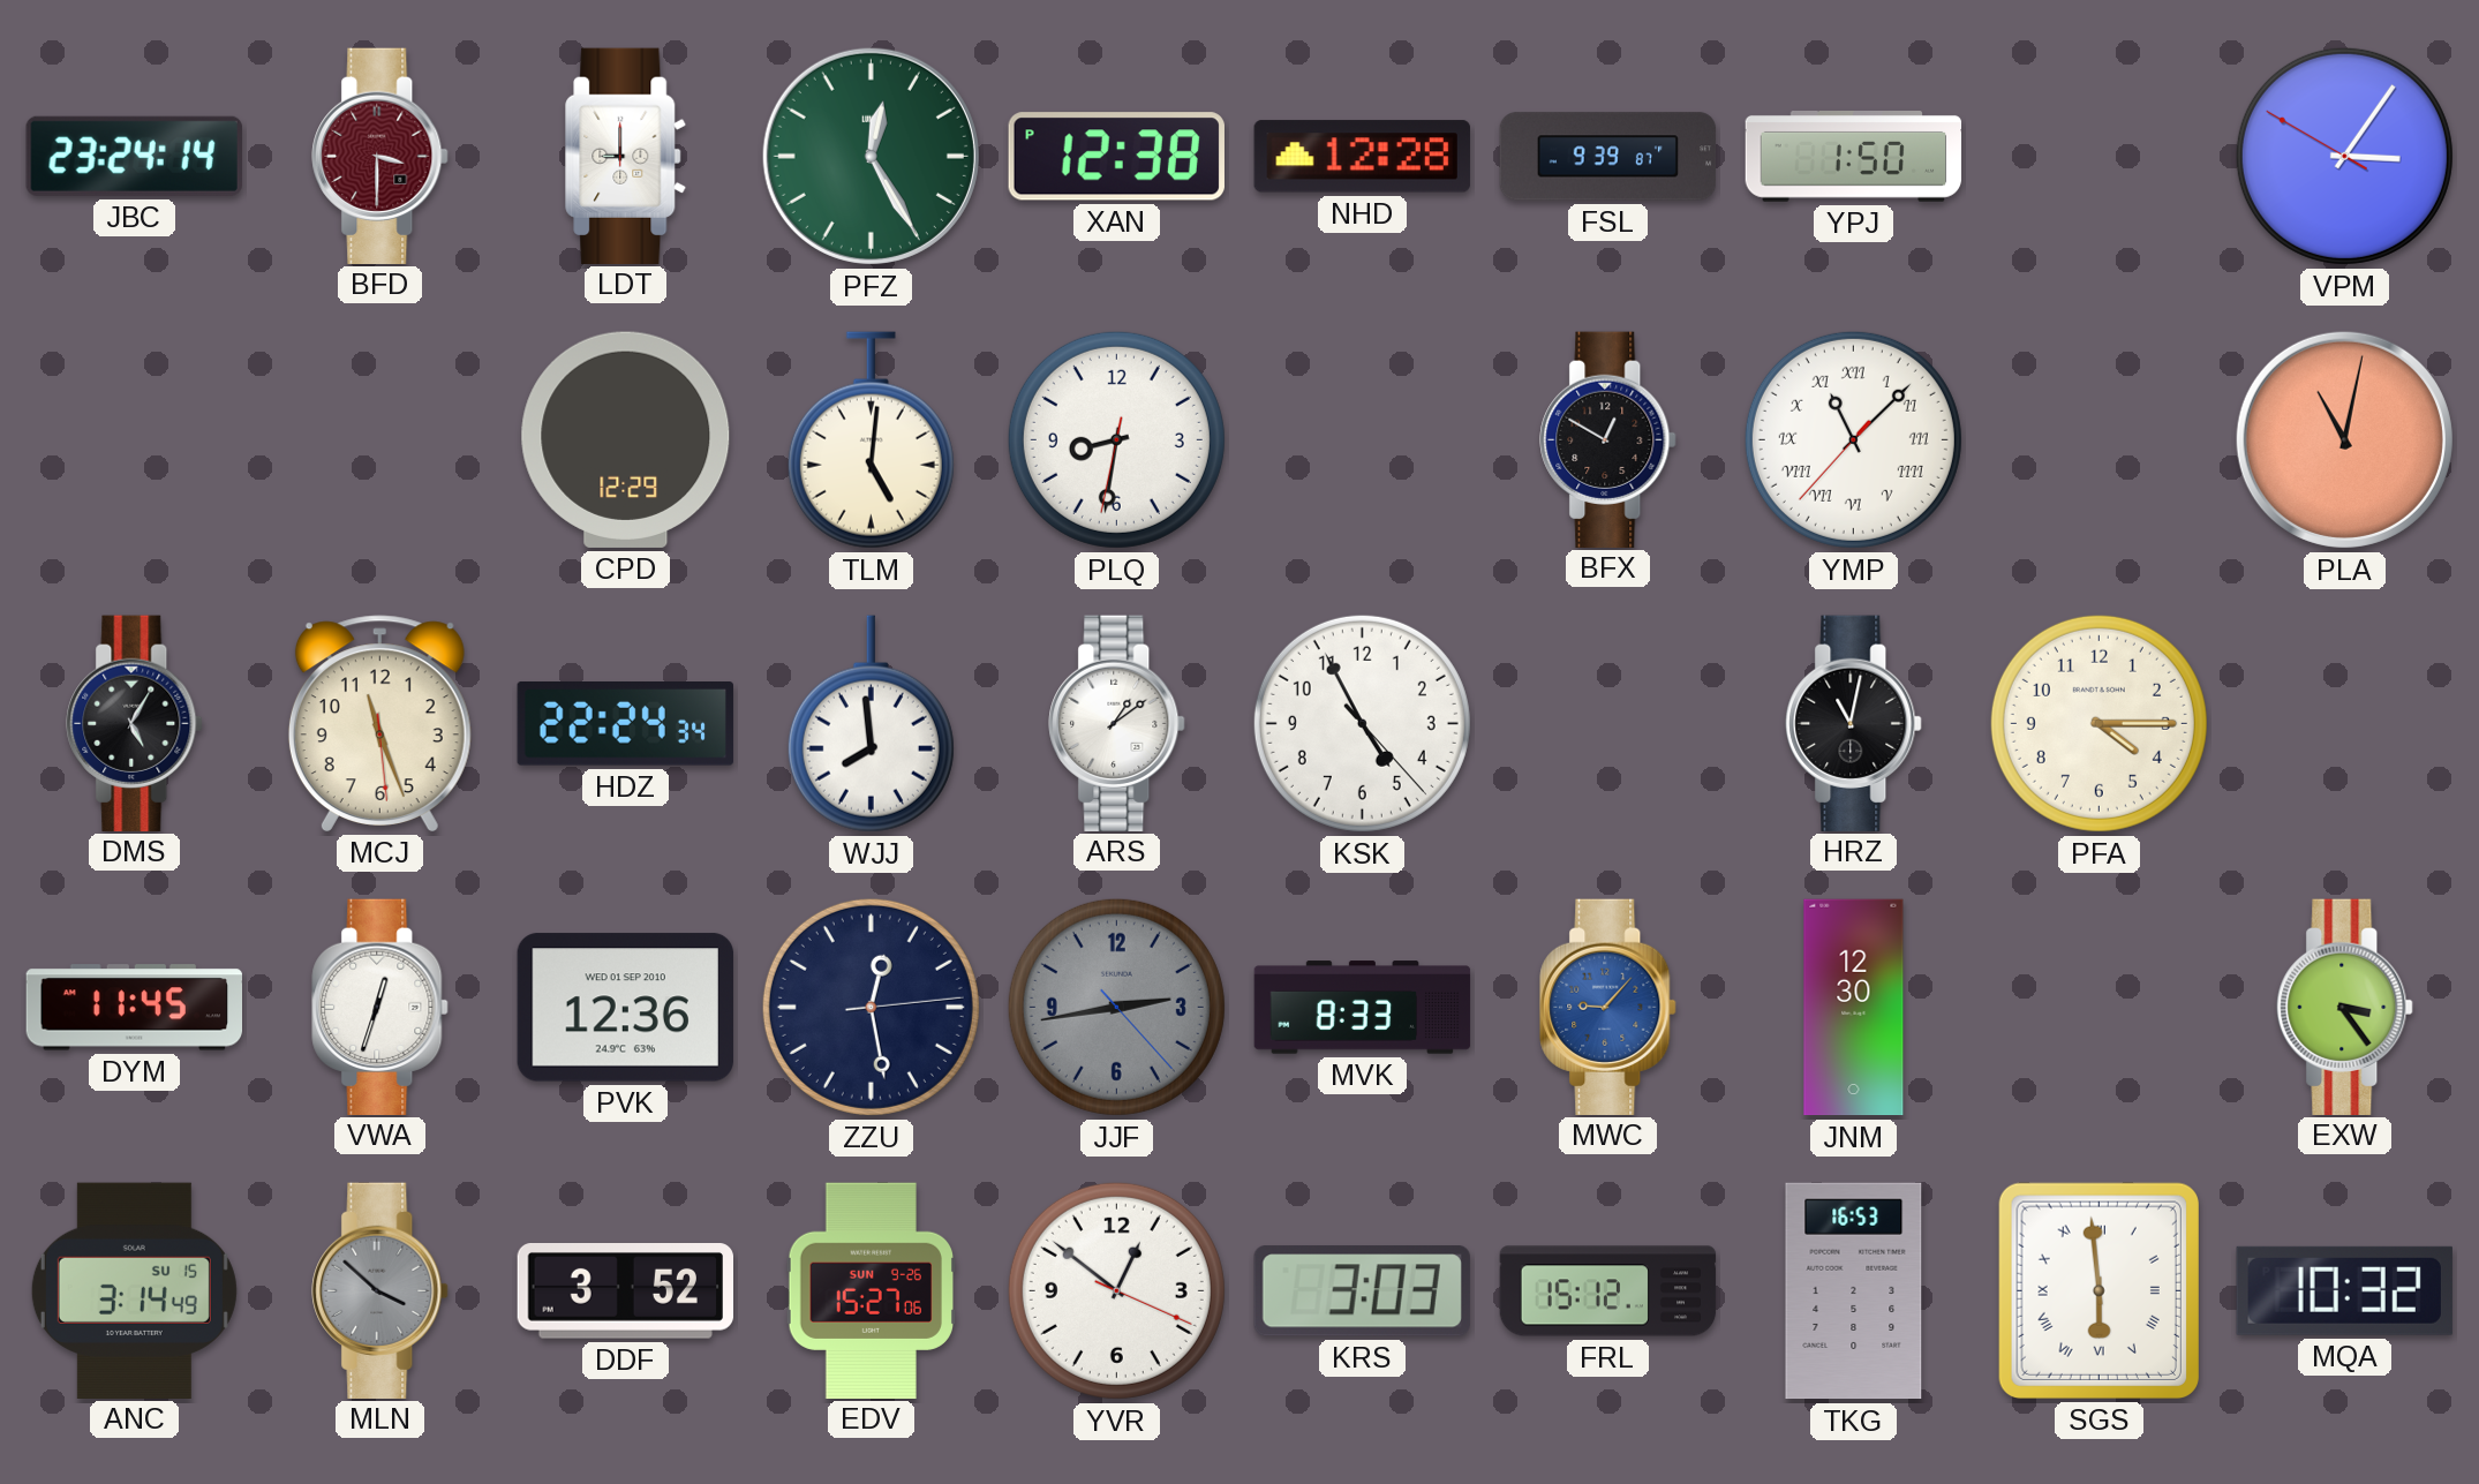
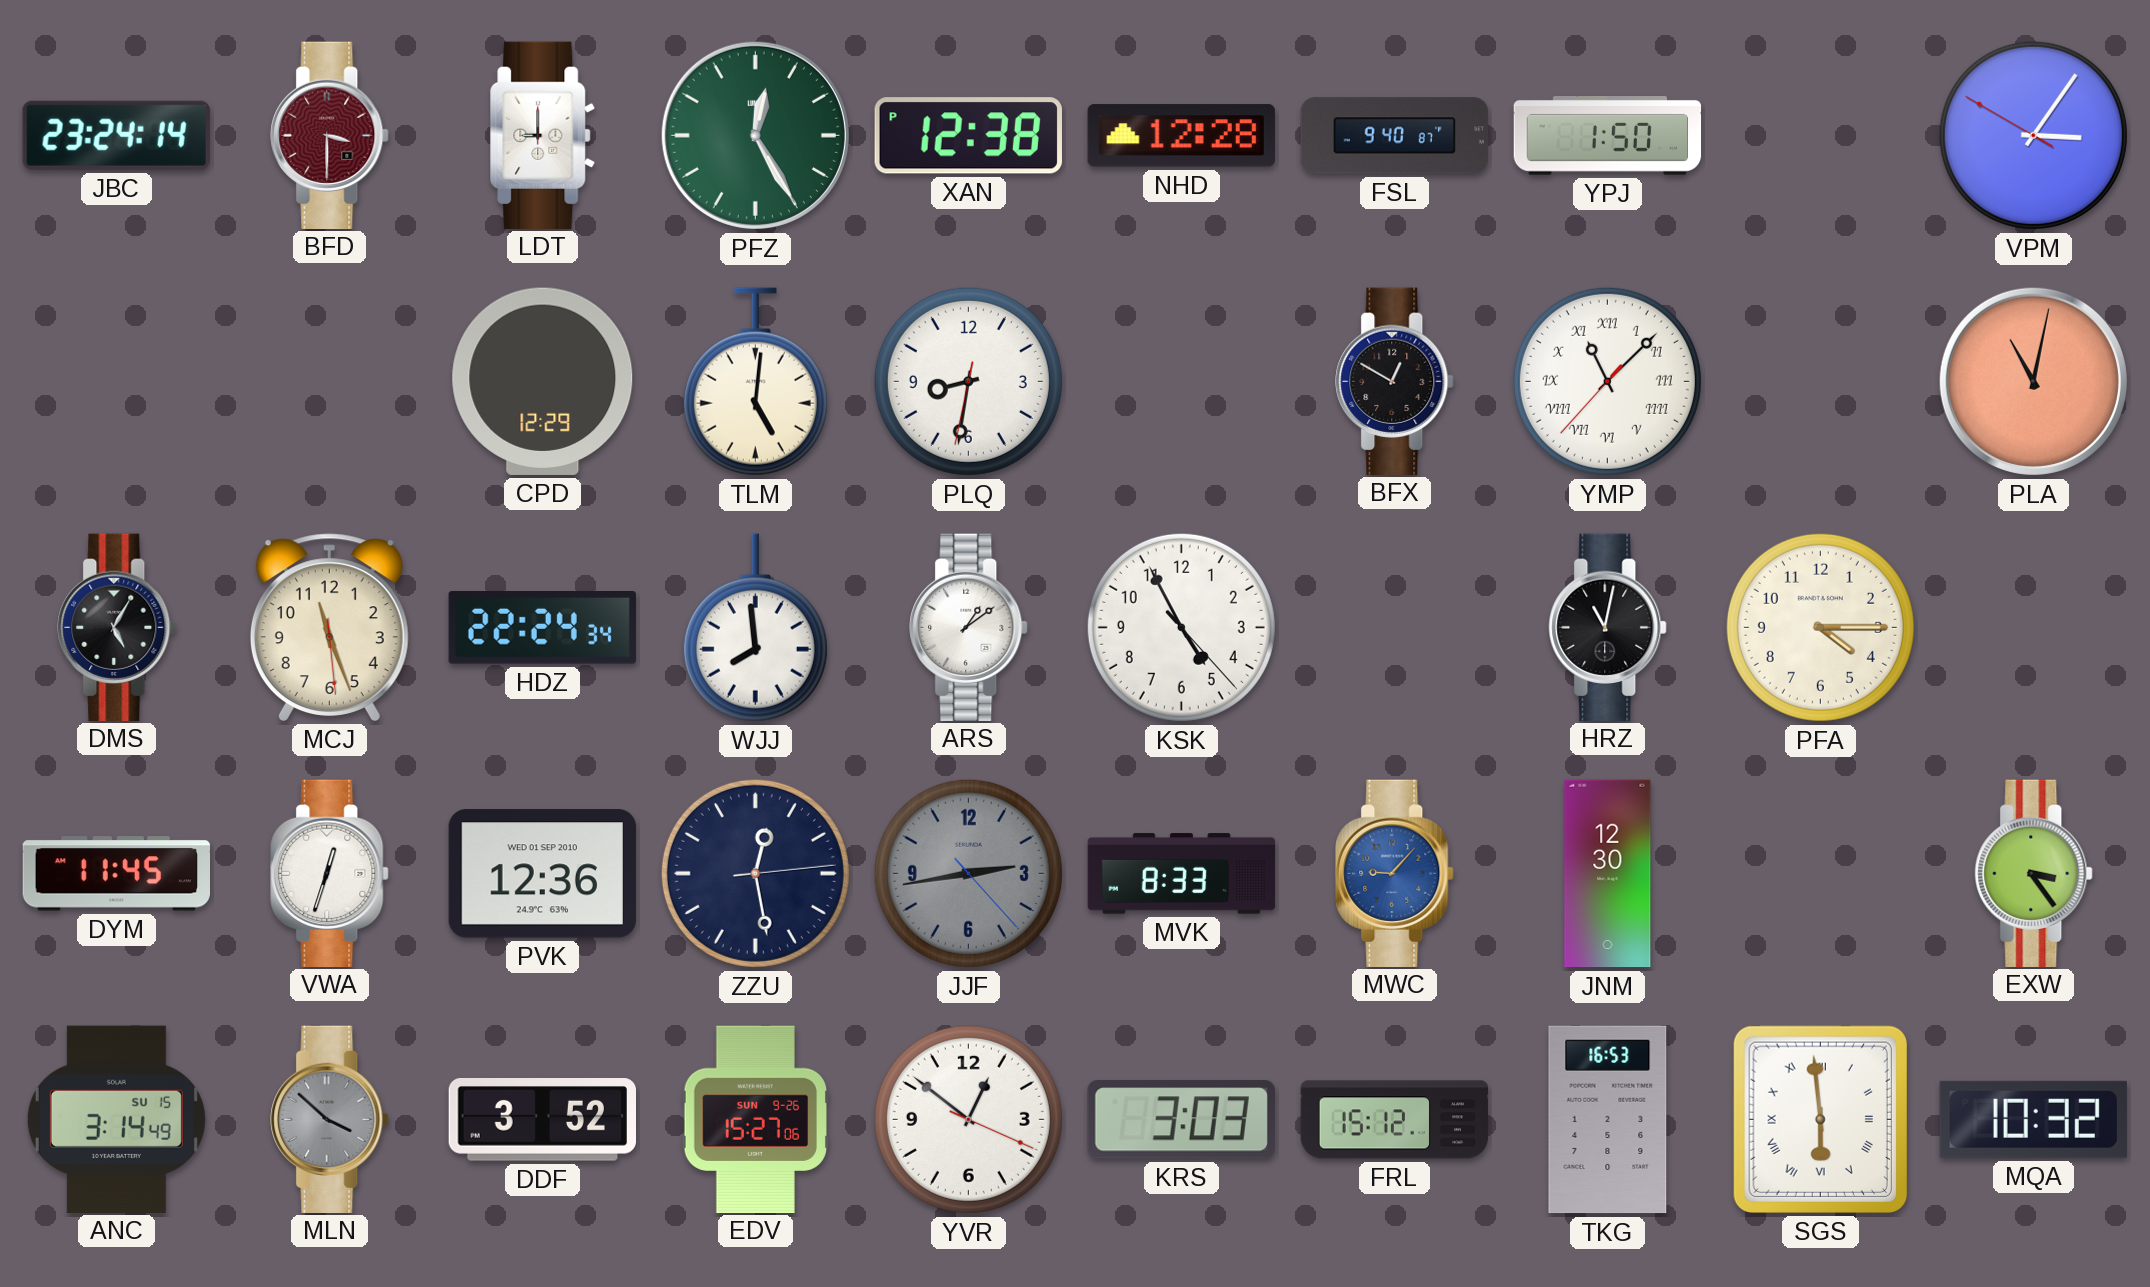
FSL: 9:39 -> 9:40
